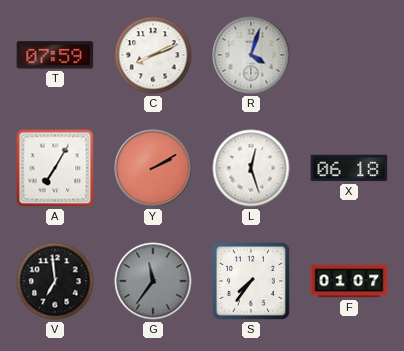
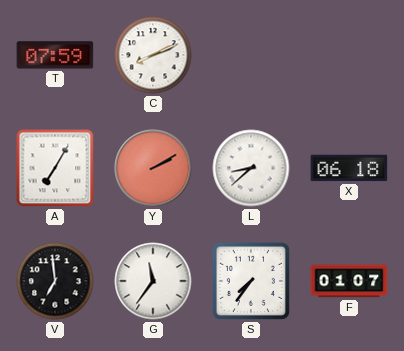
R: 4:03 -> none
L: 12:27 -> 8:38
G dial: grey -> white
